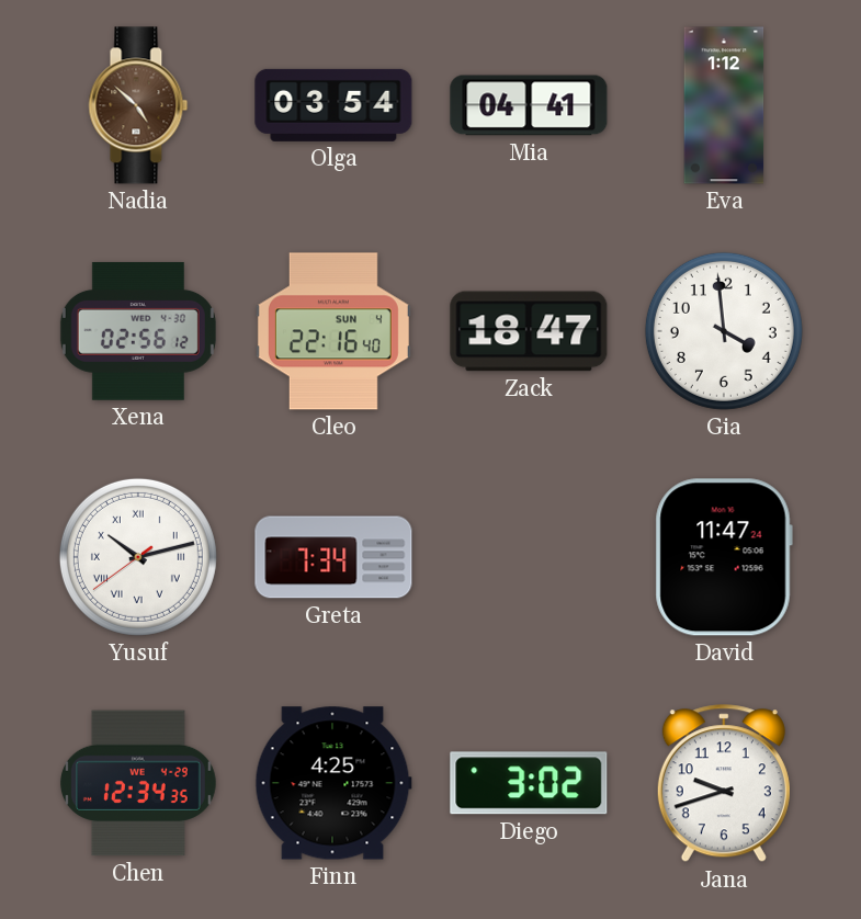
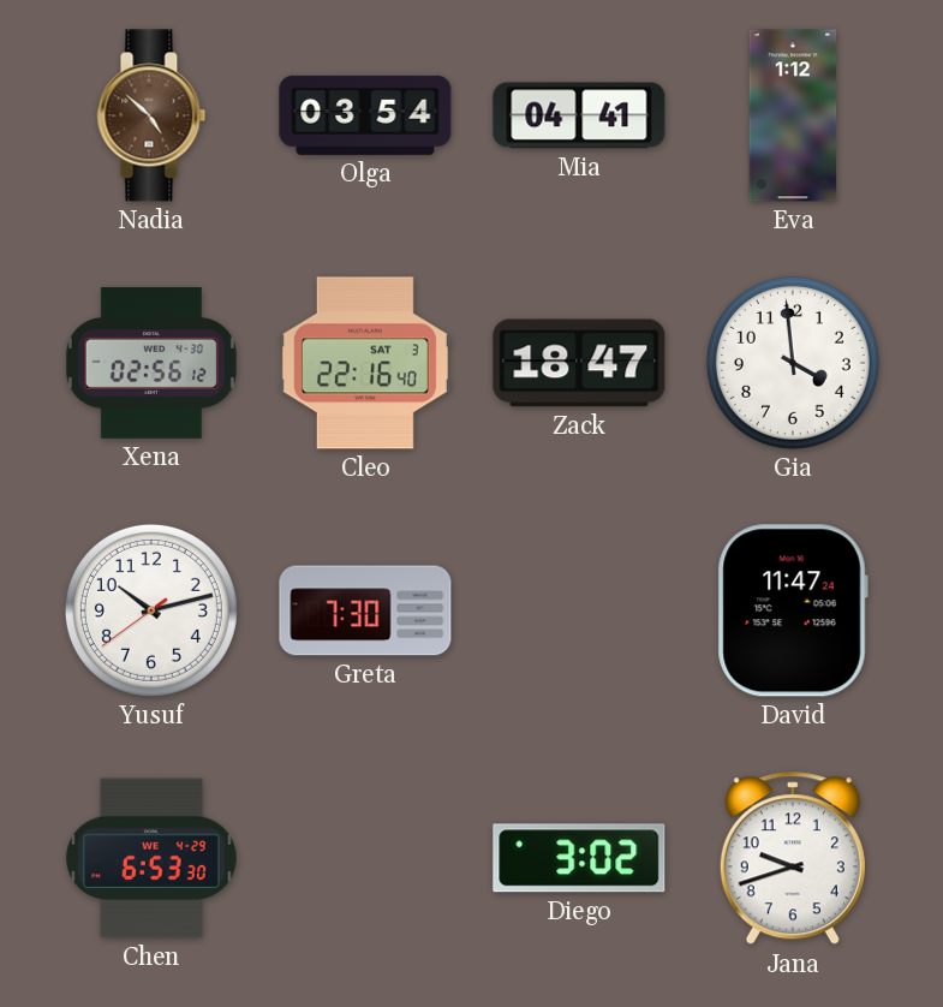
Cleo date: SUN 4 -> SAT 3
Yusuf numerals: Roman -> Arabic
Greta: 7:34 -> 7:30
Chen: 12:34 -> 6:53
Finn: 4:25 -> none
